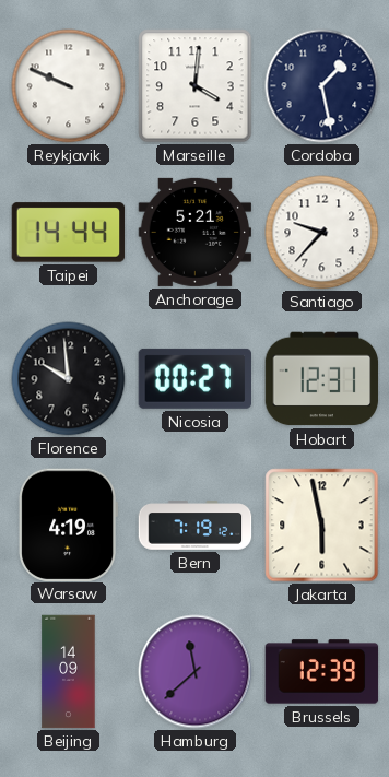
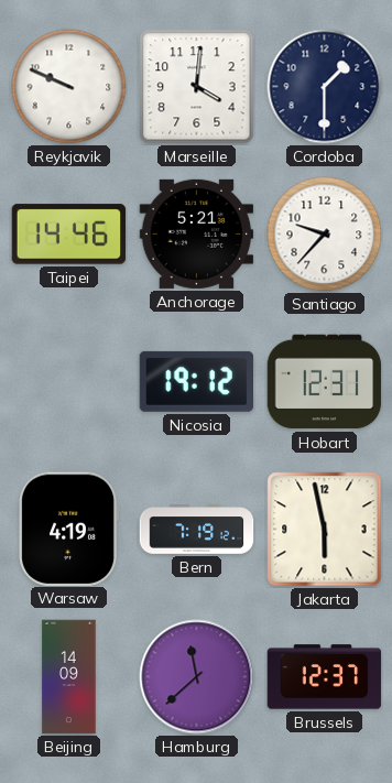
Cordoba: 1:28 -> 1:30
Taipei: 14:44 -> 14:46
Florence: 9:59 -> none
Nicosia: 00:27 -> 19:12
Brussels: 12:39 -> 12:37
